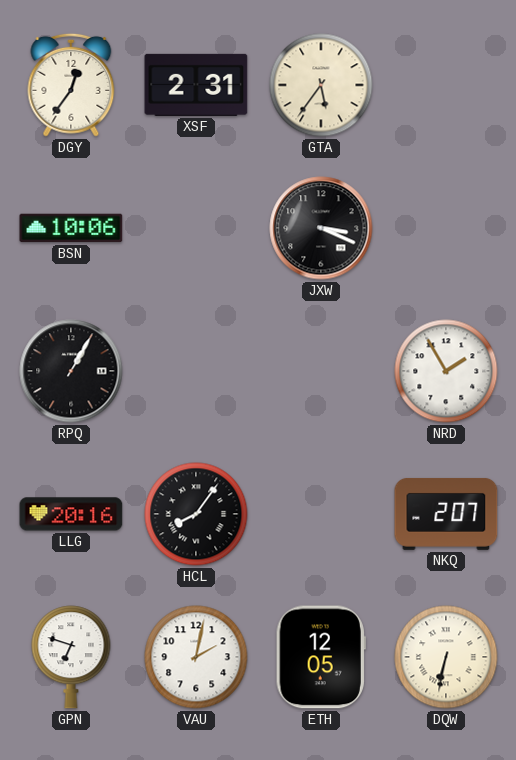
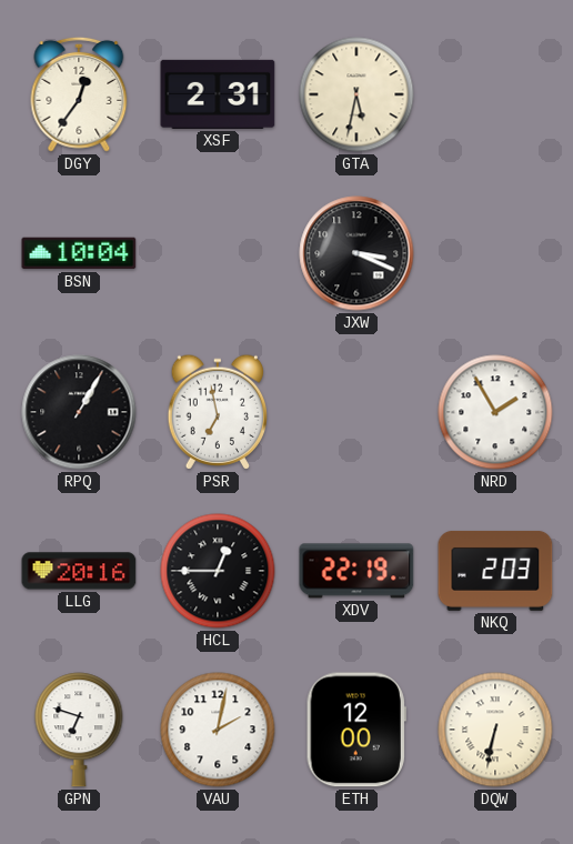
GTA: 5:36 -> 5:32
BSN: 10:06 -> 10:04
PSR: none -> 6:58
HCL: 8:06 -> 12:45
XDV: none -> 22:19
NKQ: 2:07 -> 2:03
ETH: 12:05 -> 12:00
